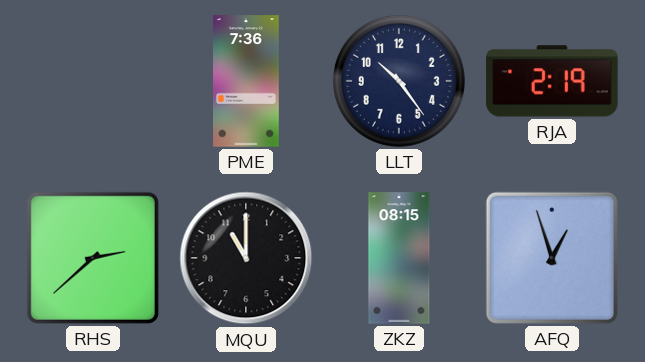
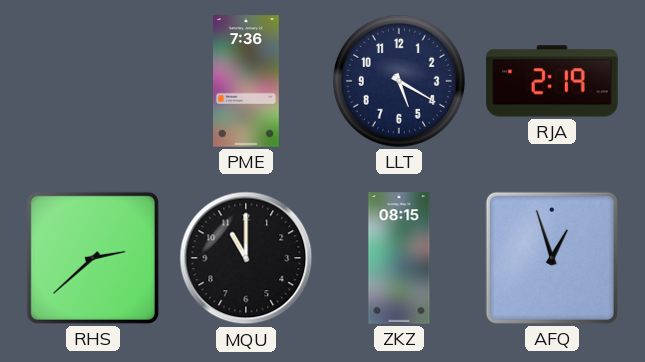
LLT: 10:24 -> 5:20
